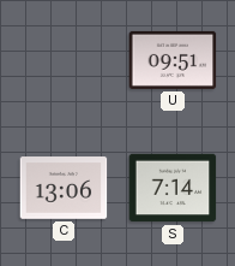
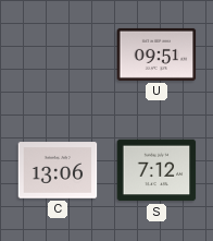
S: 7:14 -> 7:12
